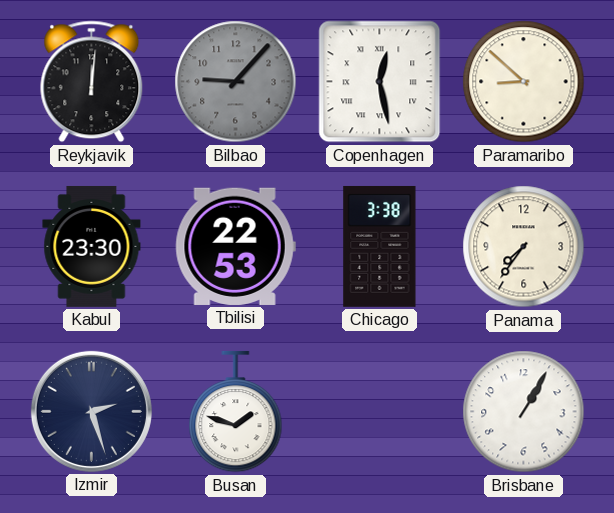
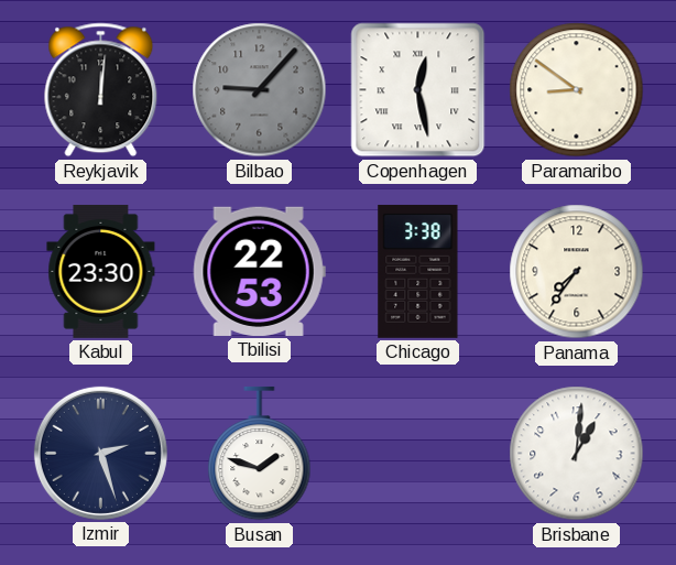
Paramaribo: 8:52 -> 8:51
Brisbane: 1:05 -> 1:01
